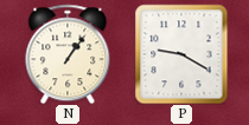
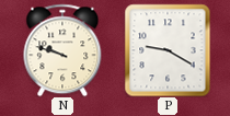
N: 1:06 -> 9:48
